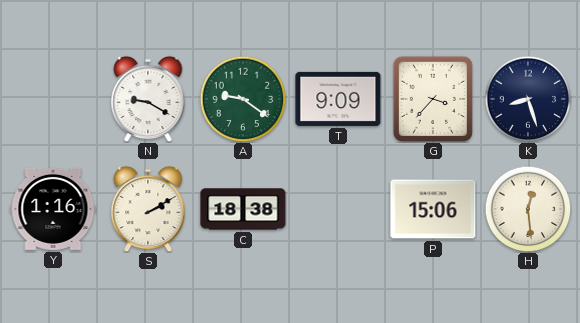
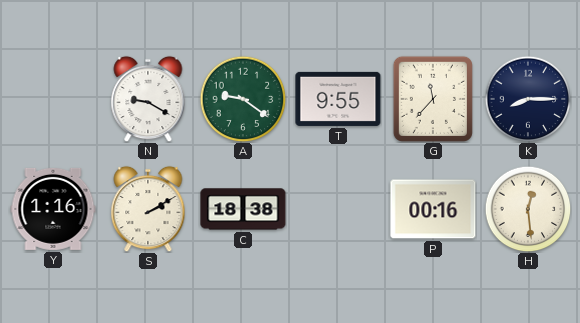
T: 9:09 -> 9:55
G: 3:37 -> 11:37
K: 8:27 -> 8:15
P: 15:06 -> 00:16
